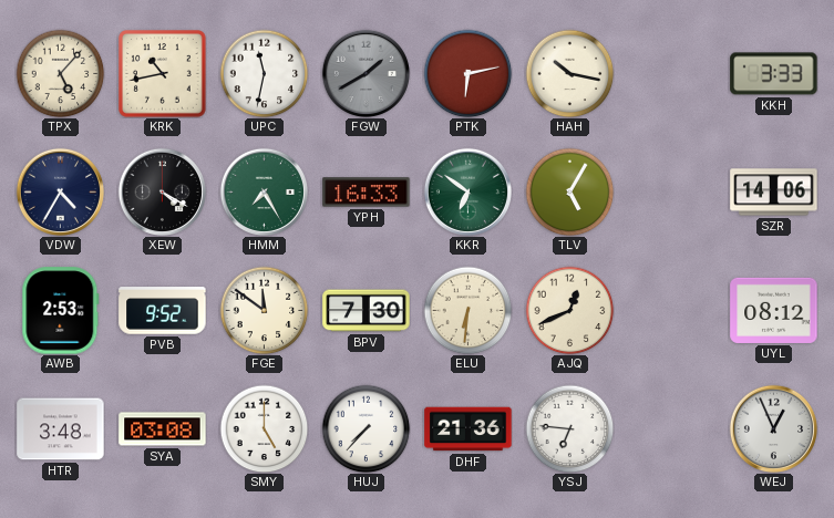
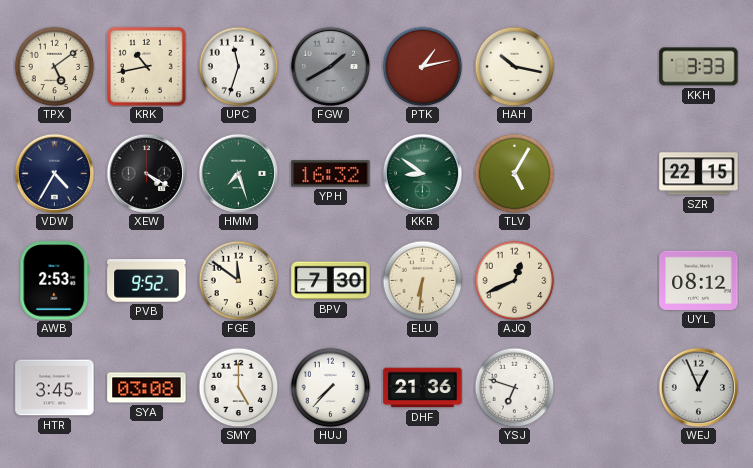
TPX: 5:07 -> 5:09
UPC: 11:32 -> 11:33
PTK: 6:13 -> 1:13
HMM: 7:25 -> 7:27
YPH: 16:33 -> 16:32
KKR: 6:51 -> 8:51
SZR: 14:06 -> 22:15
HTR: 3:48 -> 3:45
YSJ: 6:46 -> 6:48
